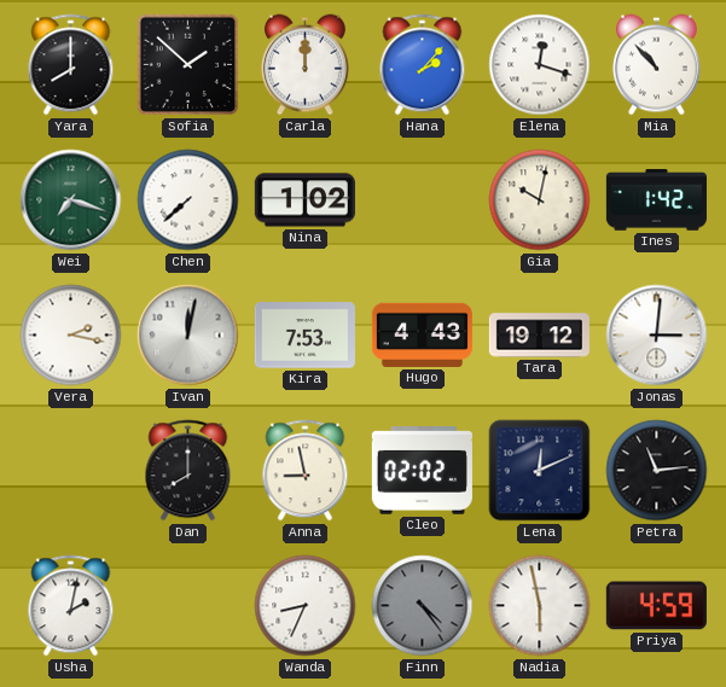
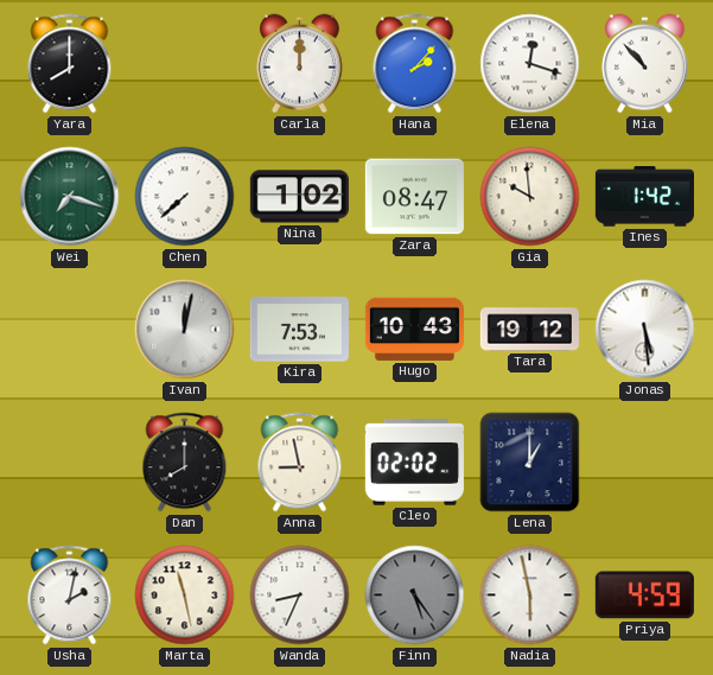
Sofia: 1:52 -> none
Zara: none -> 08:47
Gia: 10:02 -> 9:59
Vera: 2:17 -> none
Hugo: 4:43 -> 10:43
Jonas: 3:01 -> 5:29
Lena: 12:11 -> 1:00
Petra: 11:14 -> none
Marta: none -> 11:28
Finn: 4:24 -> 5:24
